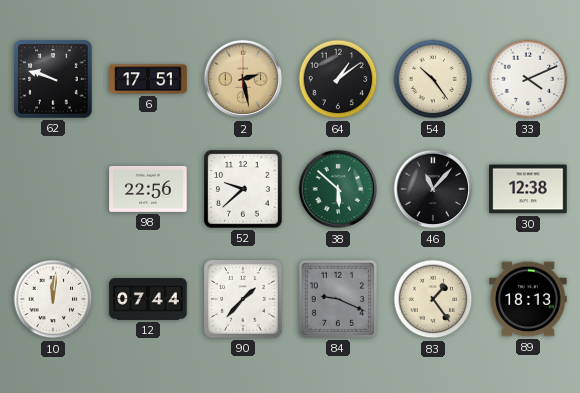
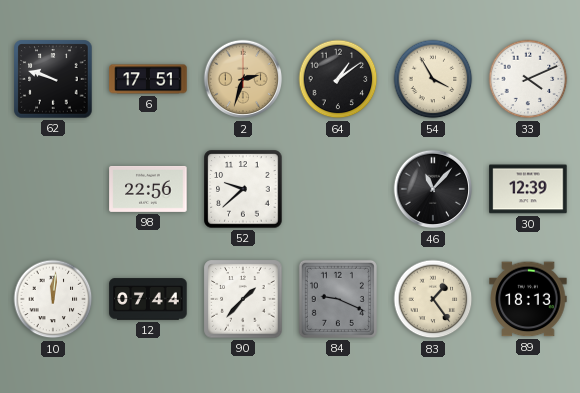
2: 2:28 -> 2:33
54: 10:24 -> 3:55
38: 5:52 -> none
30: 12:38 -> 12:39
